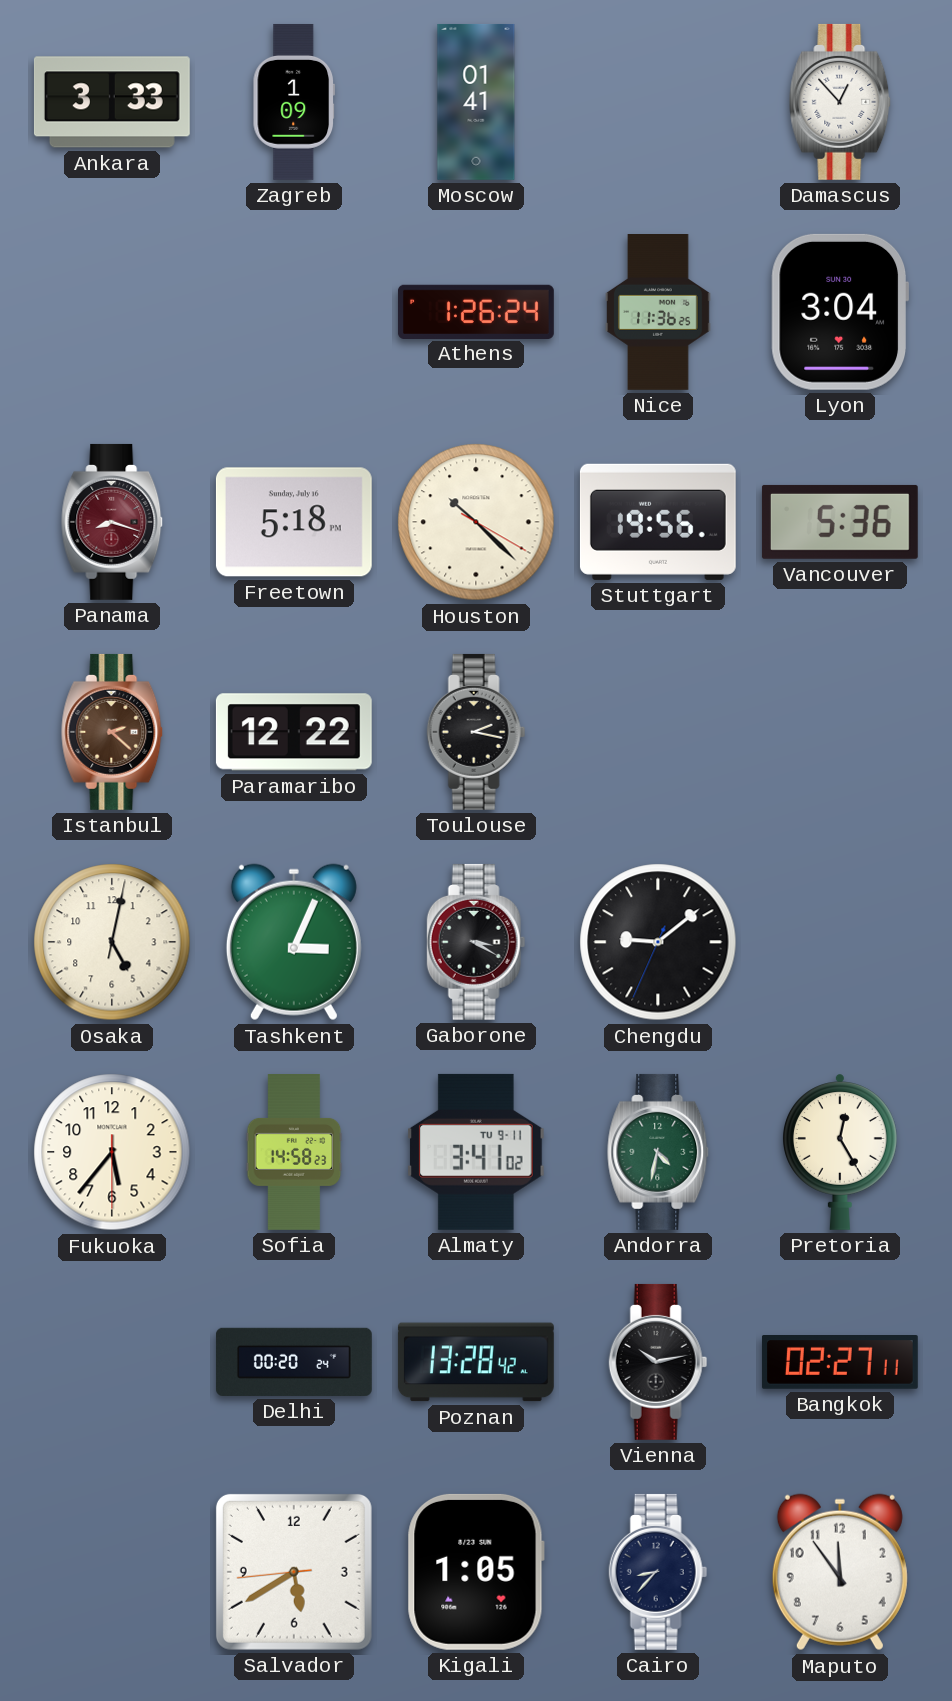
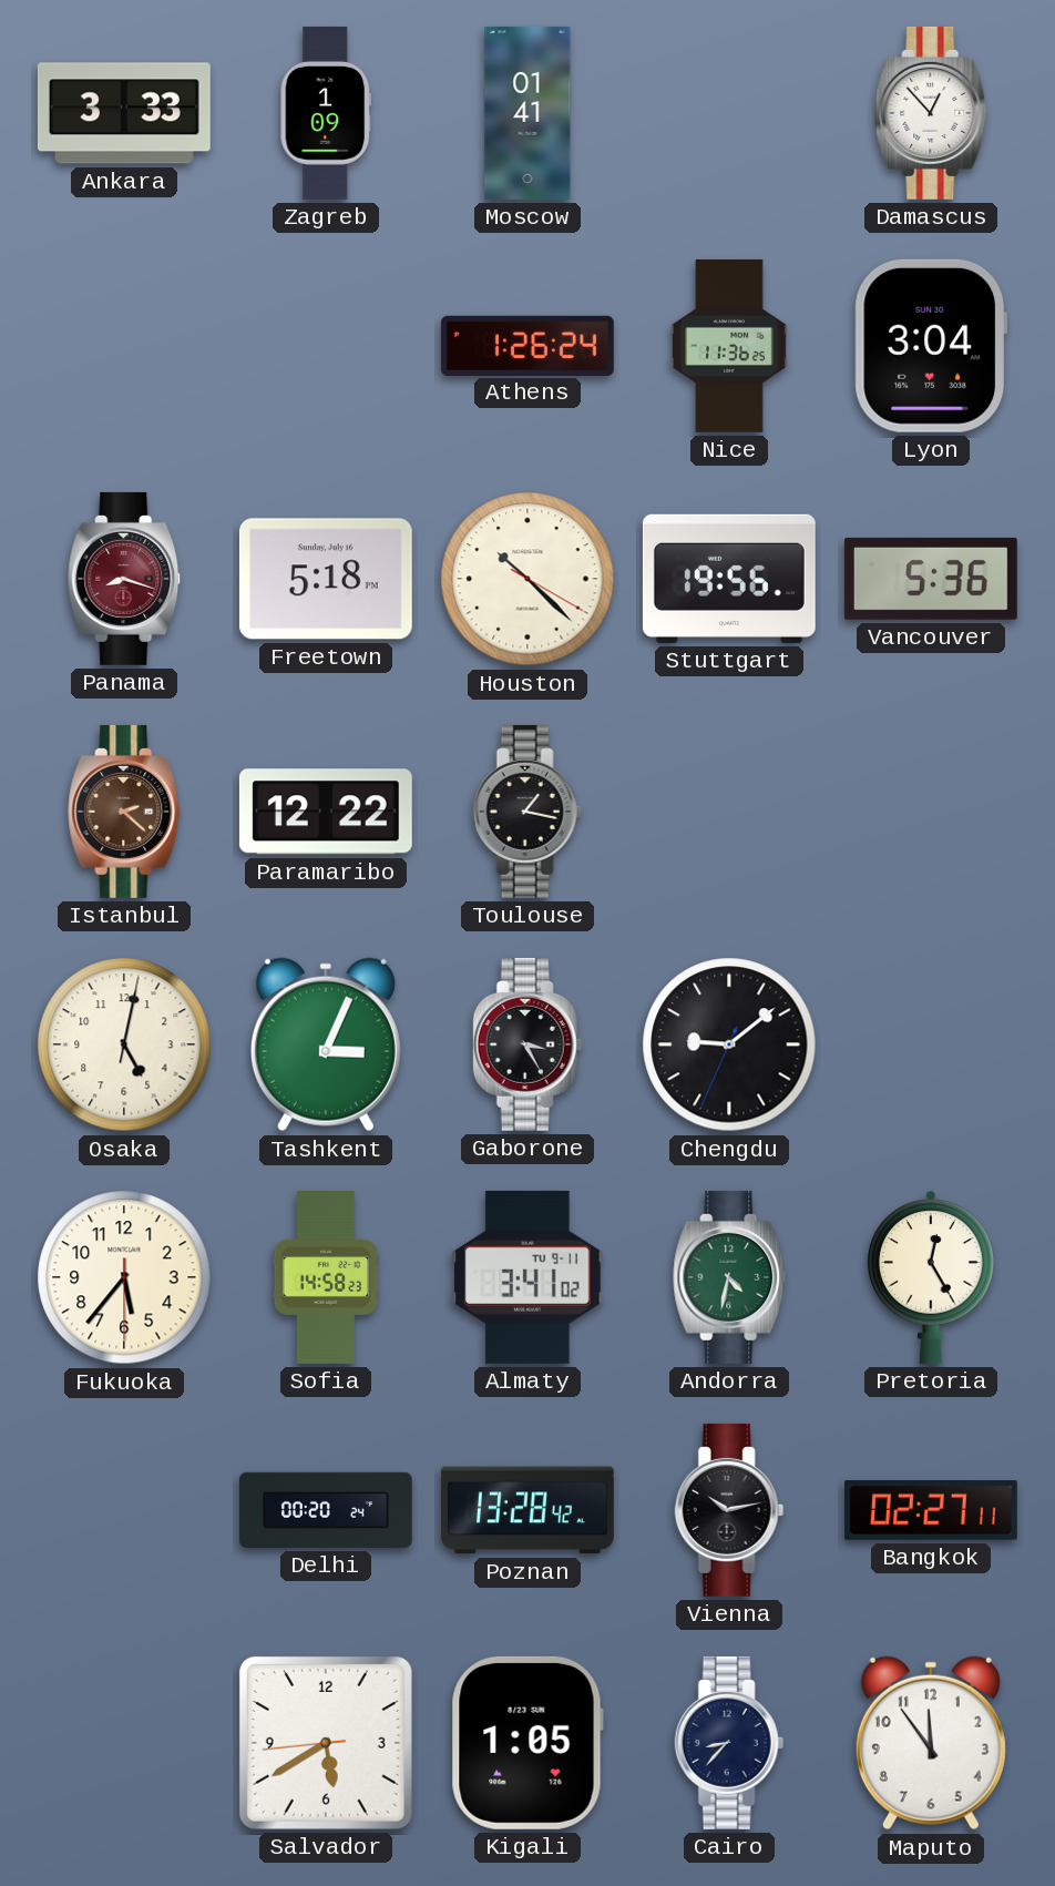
Toulouse: 2:17 -> 1:17
Gaborone: 3:20 -> 3:25
